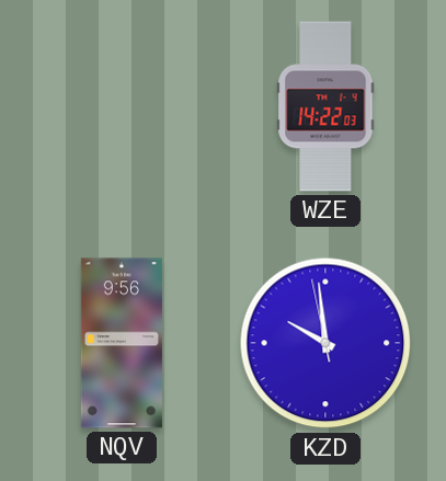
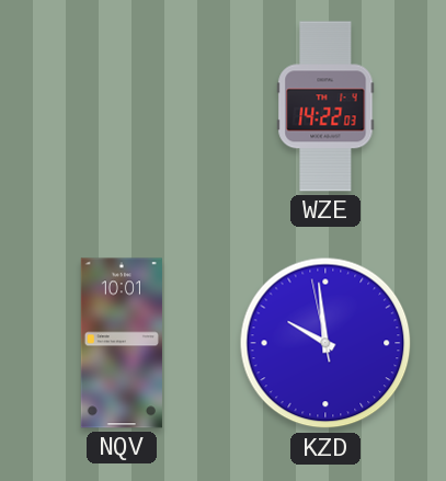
NQV: 9:56 -> 10:01
